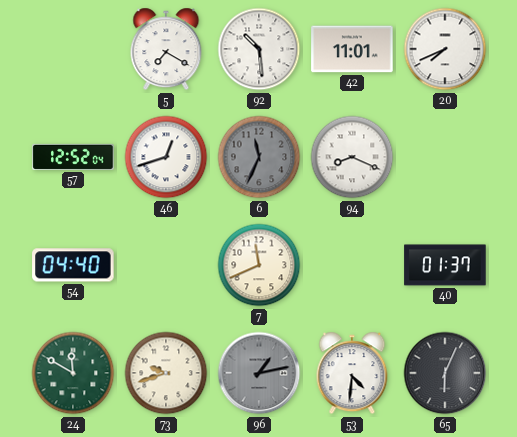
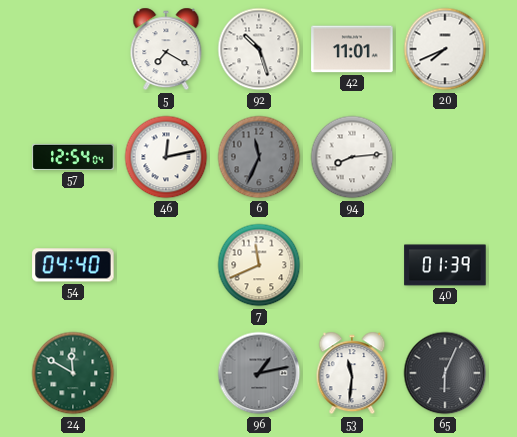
92: 10:29 -> 10:27
57: 12:52 -> 12:54
46: 12:42 -> 12:13
94: 8:19 -> 8:14
40: 01:37 -> 01:39
73: 9:42 -> none
53: 4:31 -> 11:31
